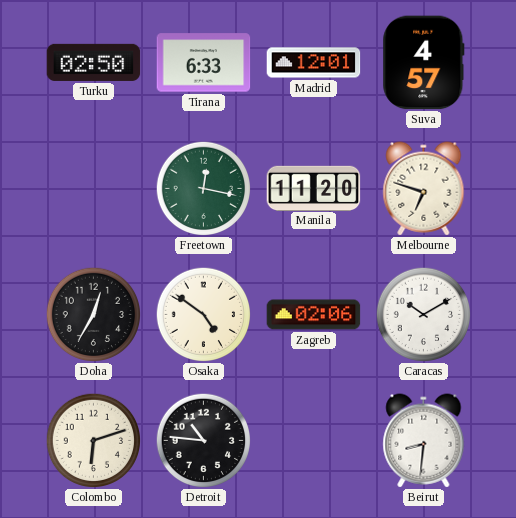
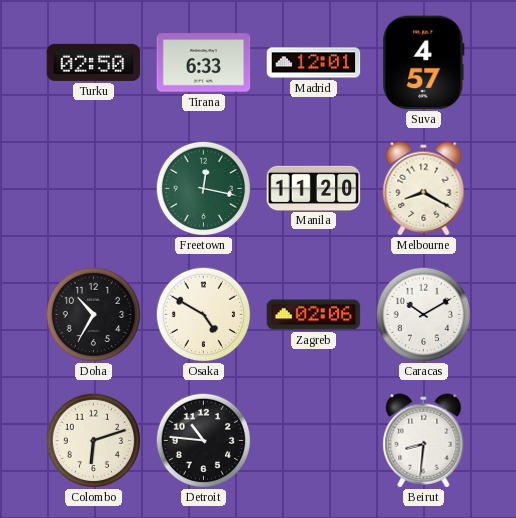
Melbourne: 6:48 -> 8:20
Doha: 12:35 -> 10:35
Osaka: 4:51 -> 4:50
